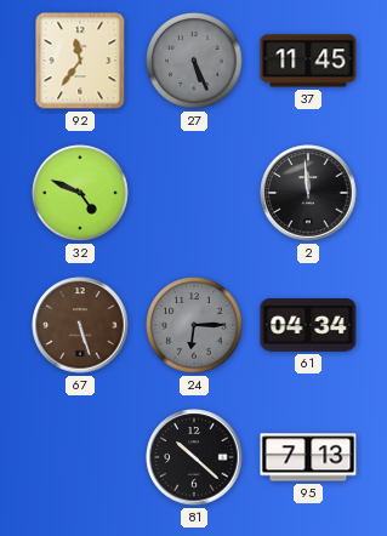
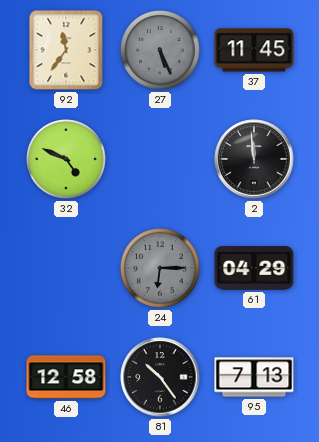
67: 5:27 -> none
61: 04:34 -> 04:29
46: none -> 12:58
81: 10:22 -> 10:24
